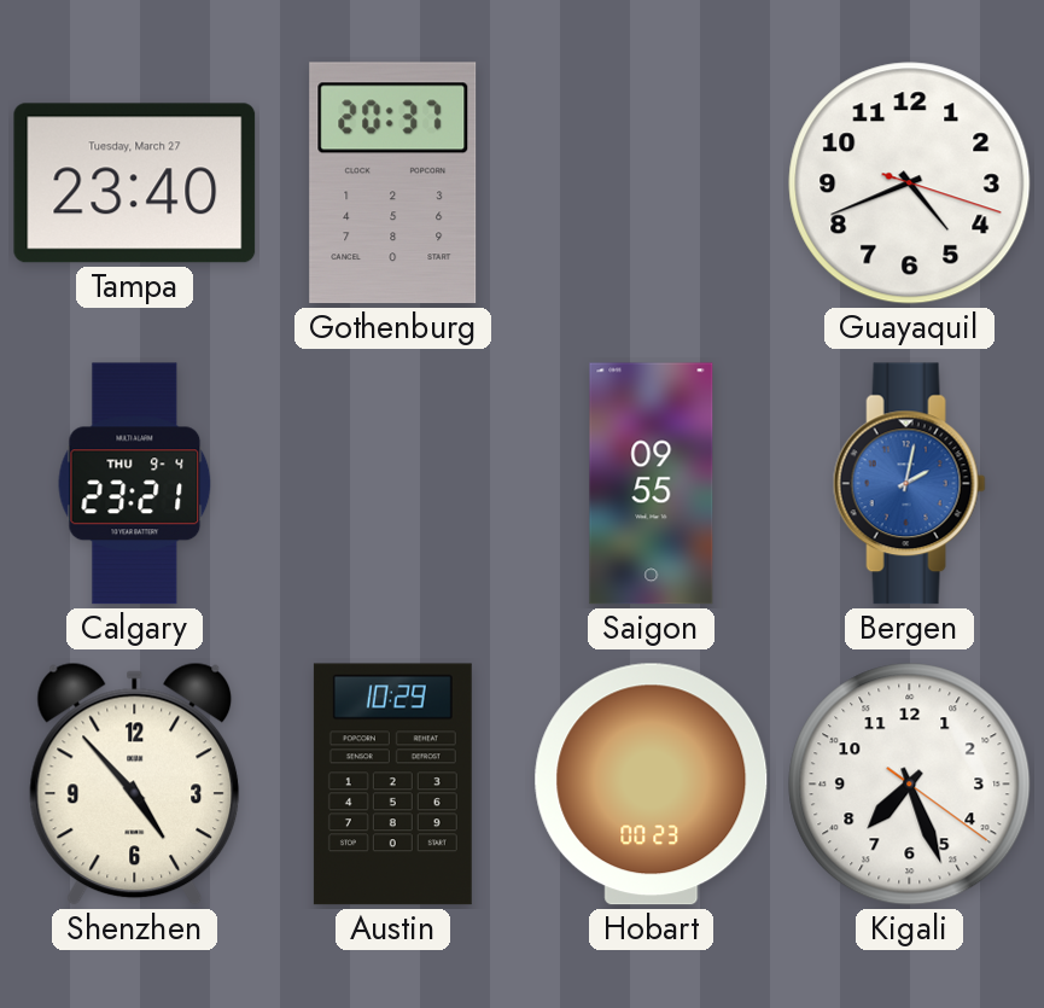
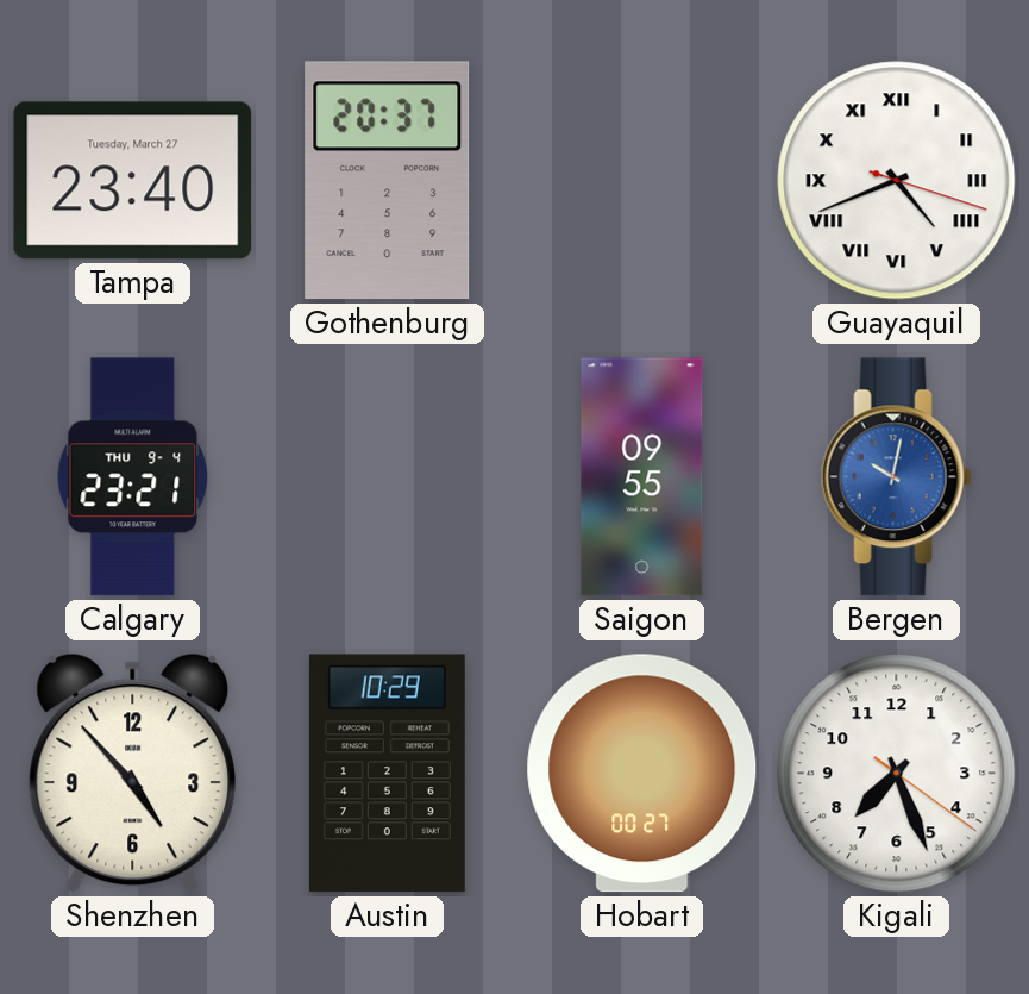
Guayaquil numerals: Arabic -> Roman
Bergen: 2:02 -> 10:02
Hobart: 00:23 -> 00:27
